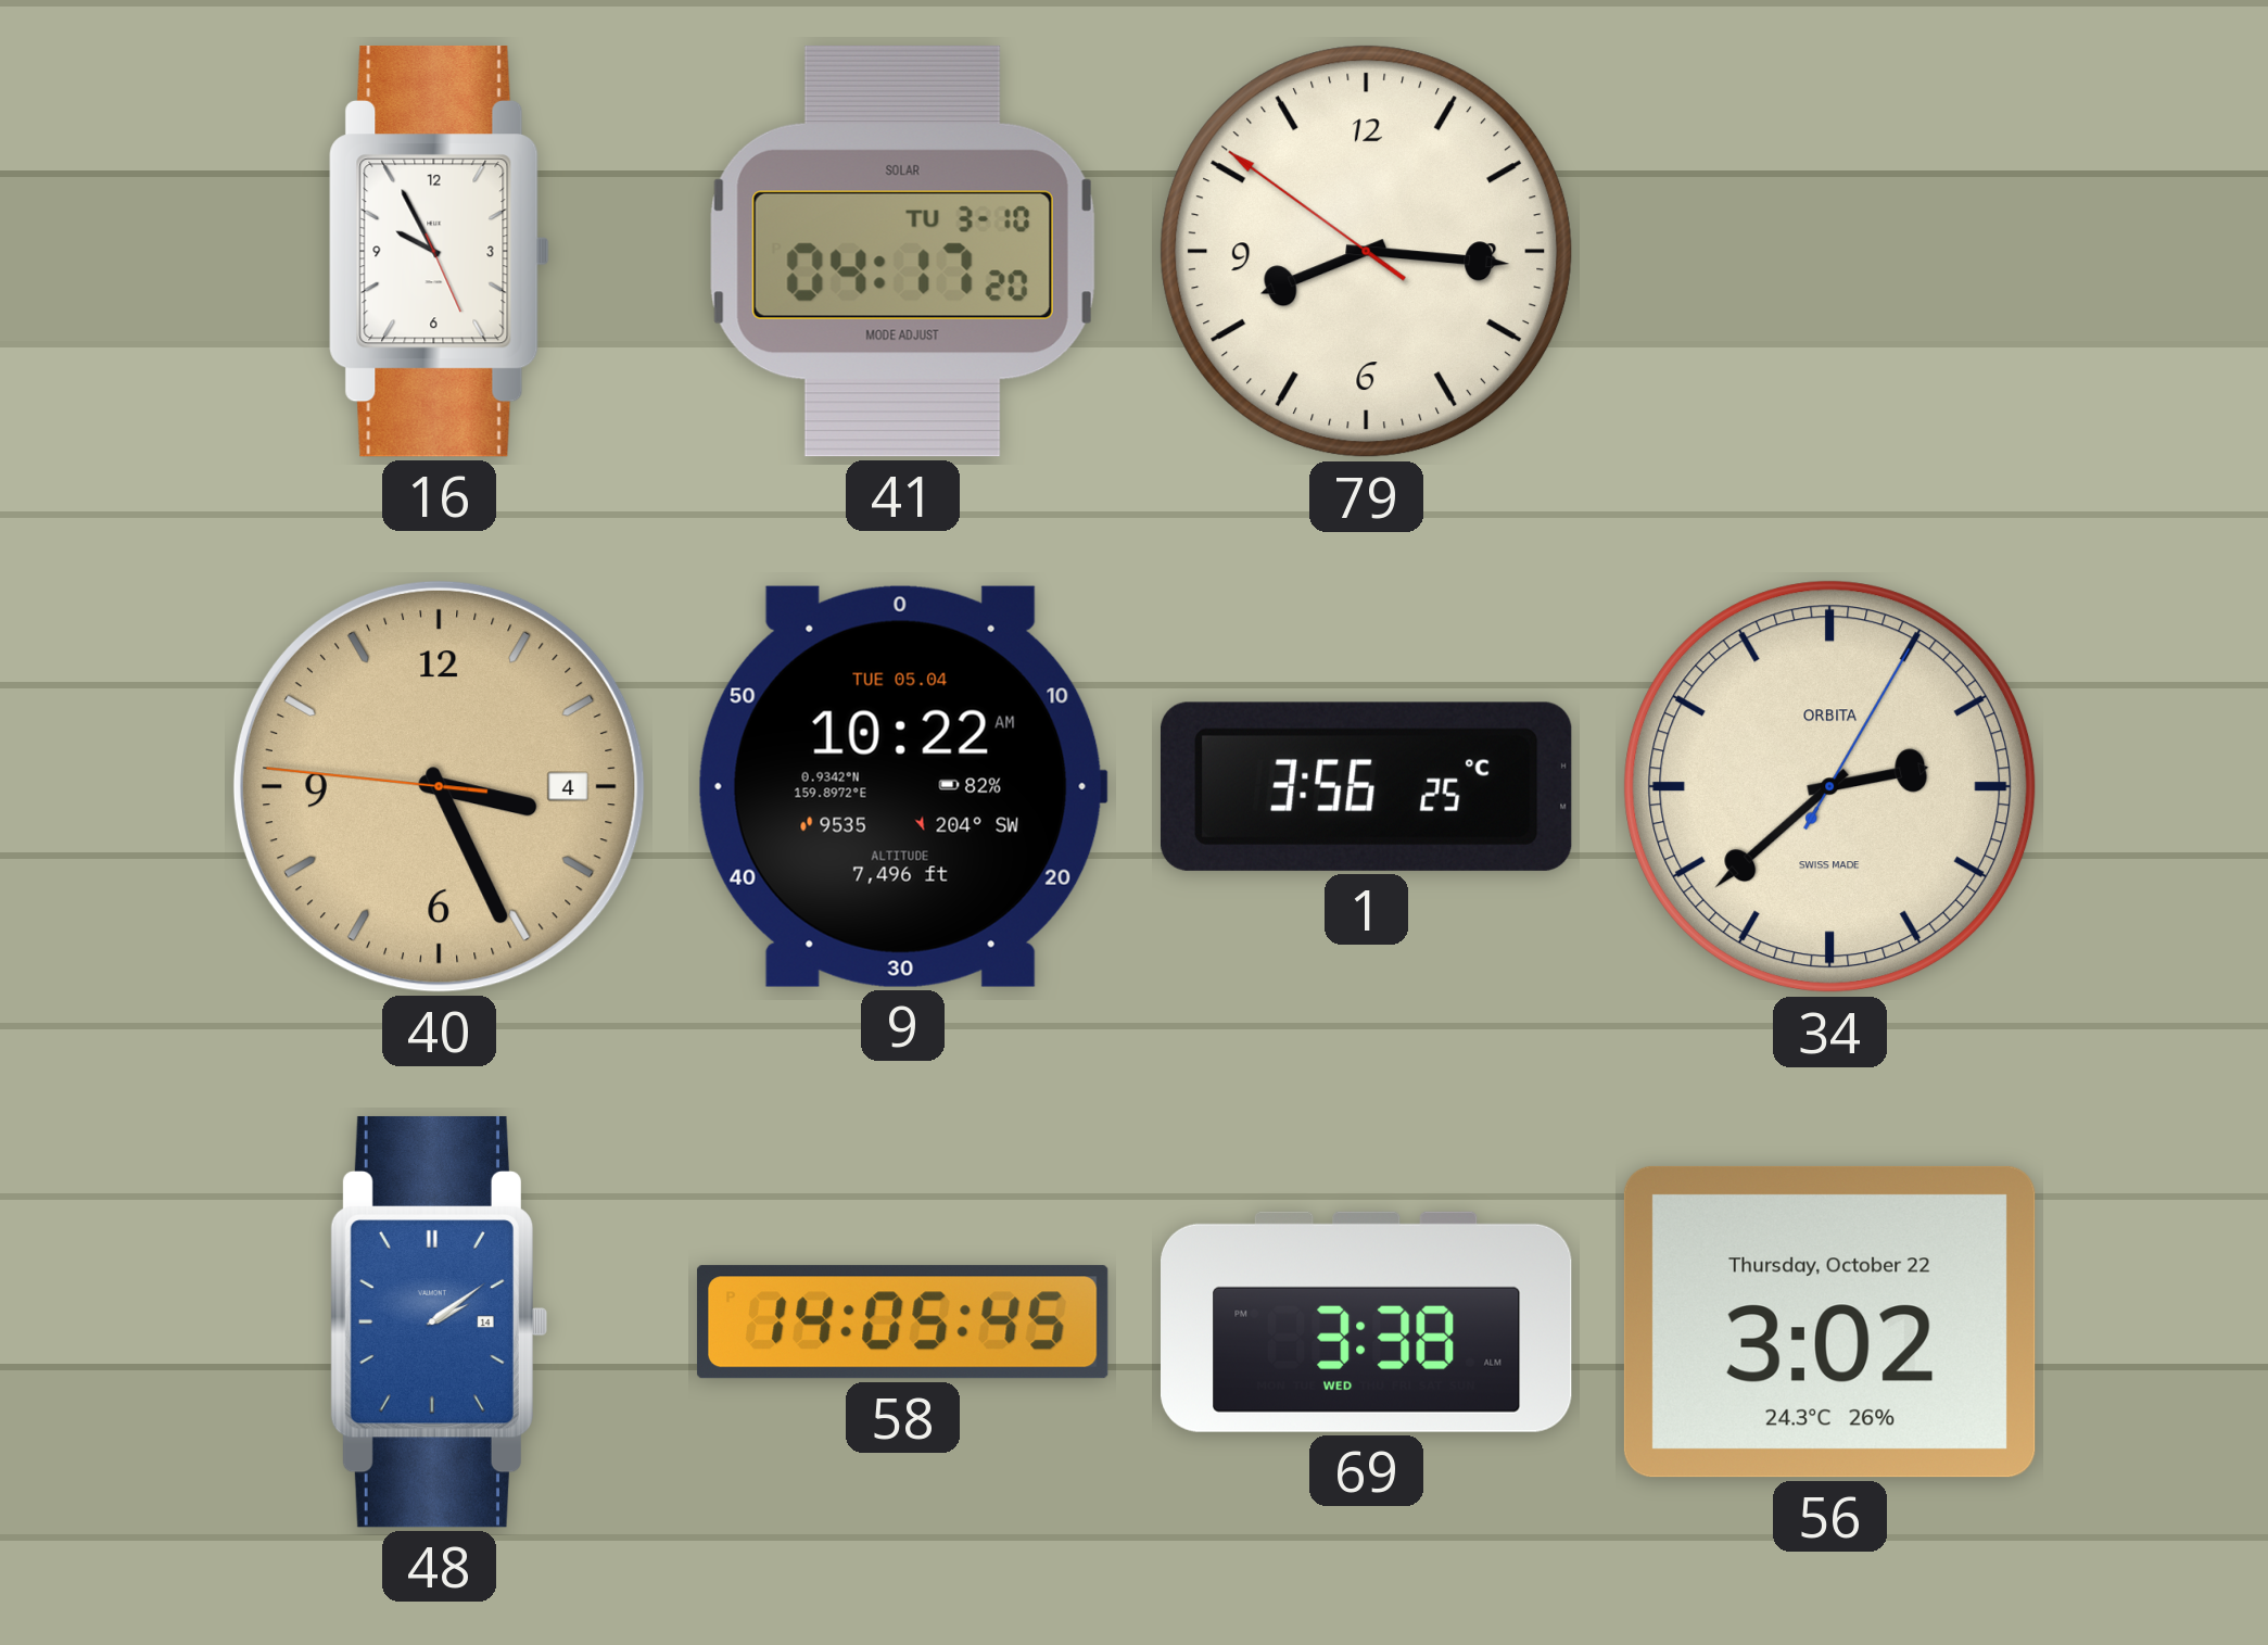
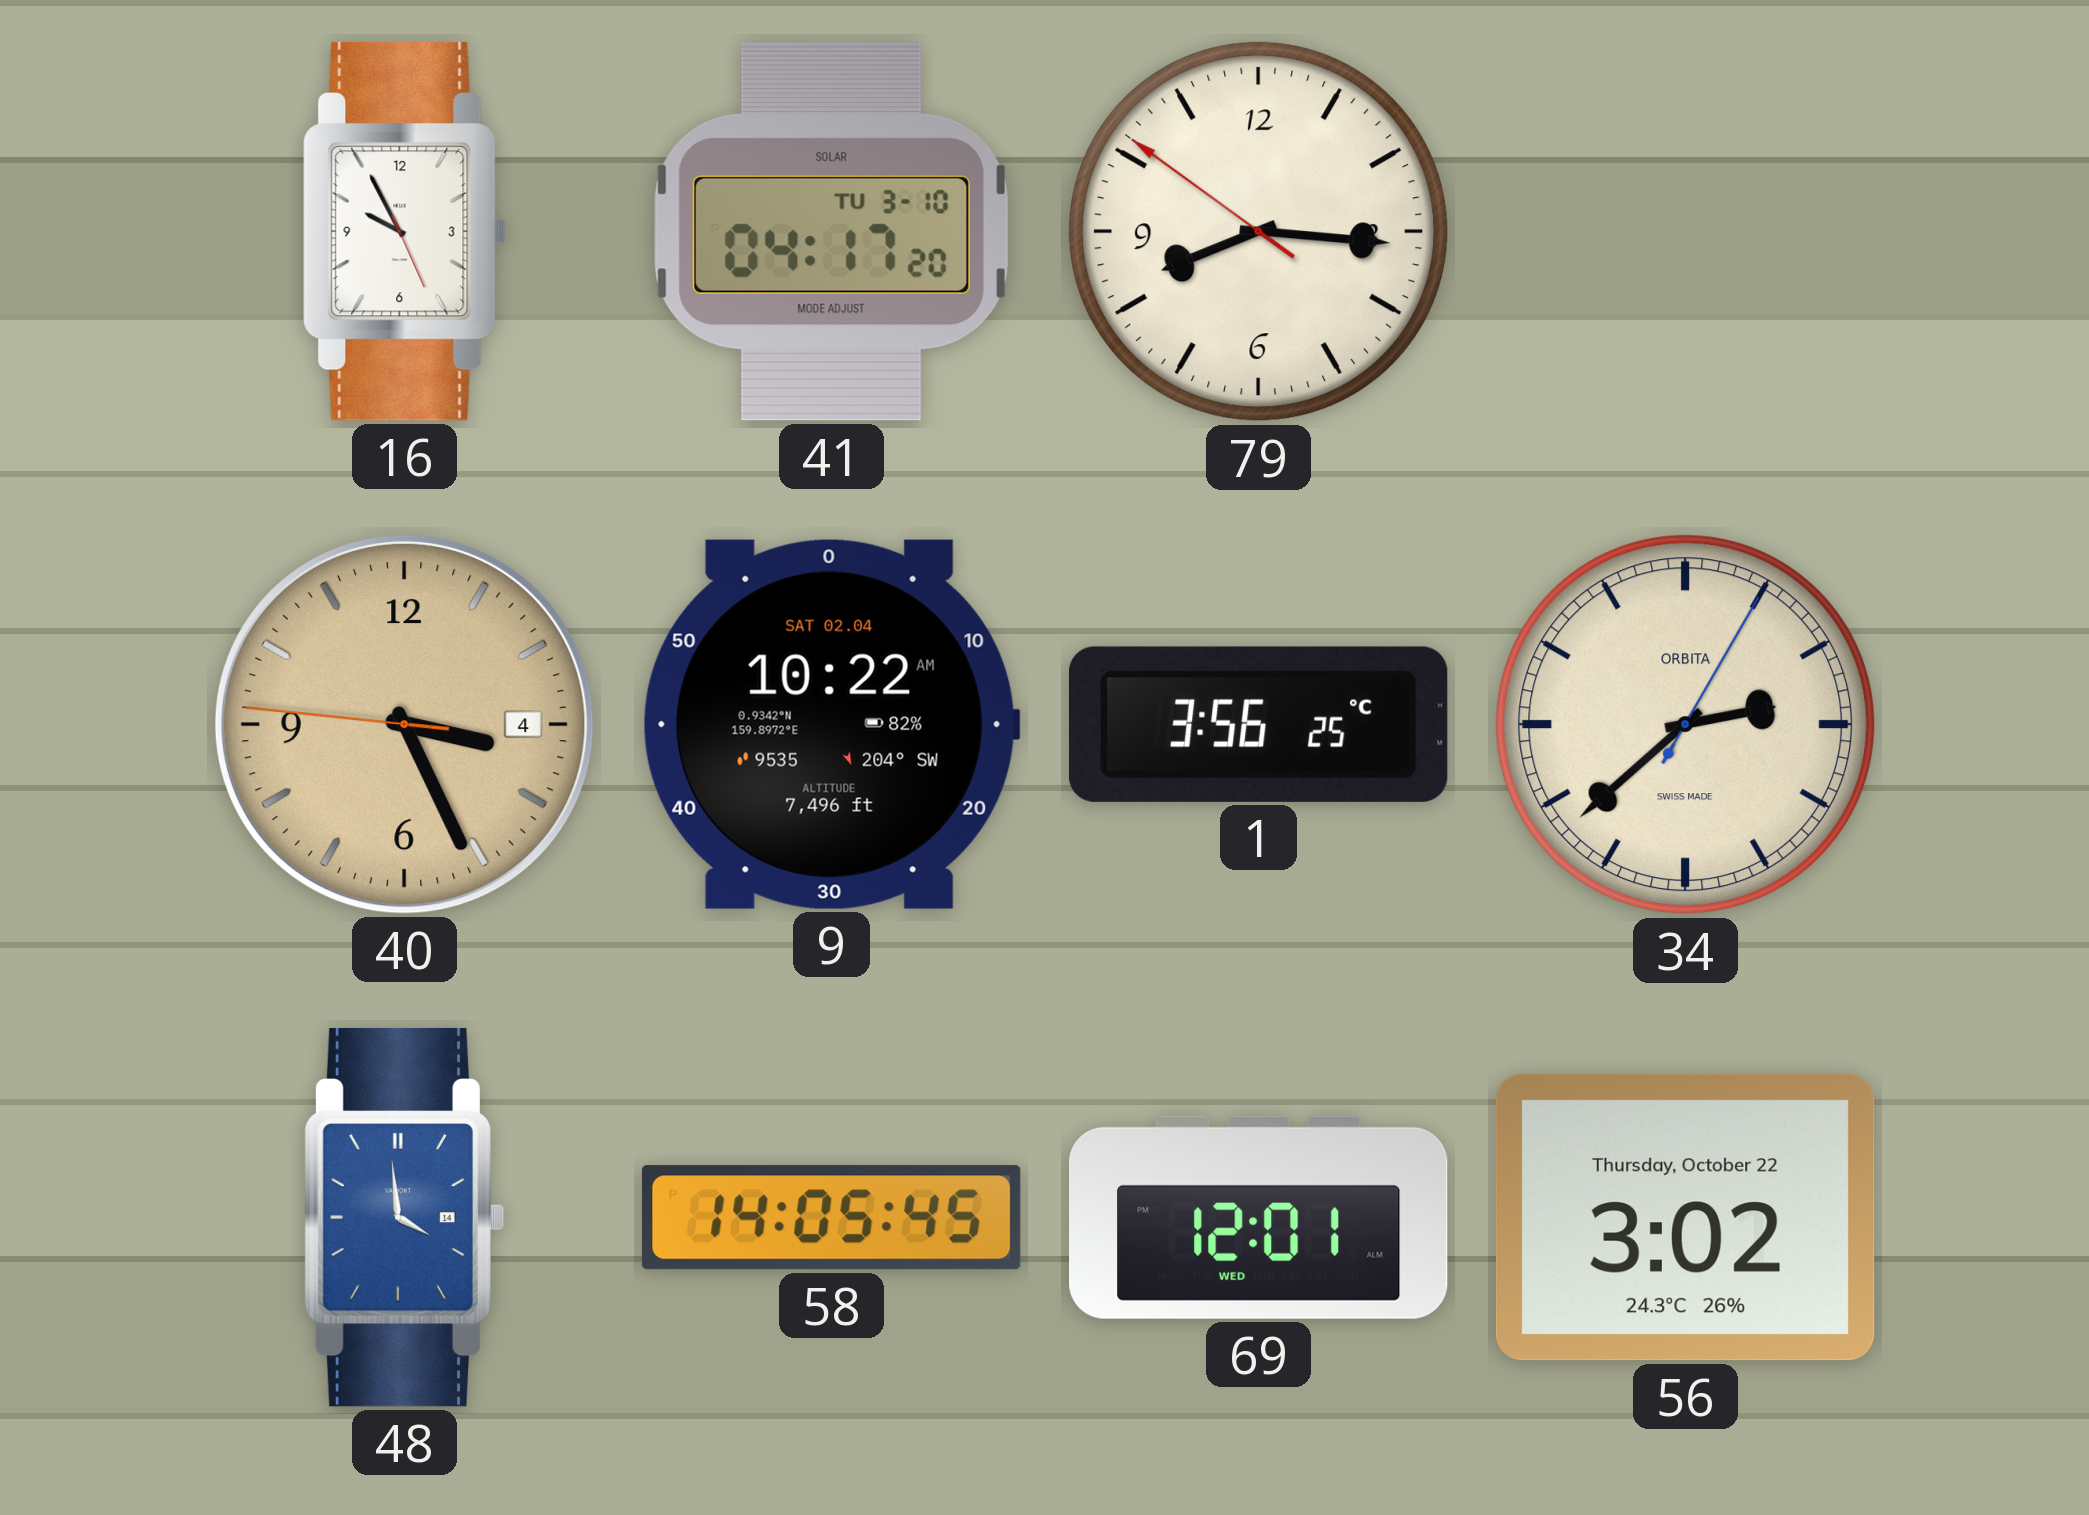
9 date: TUE 05.04 -> SAT 02.04
48: 2:09 -> 3:59
69: 3:38 -> 12:01
